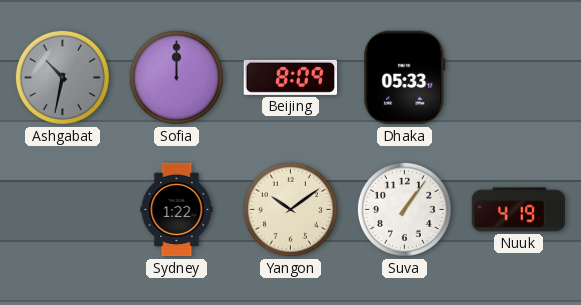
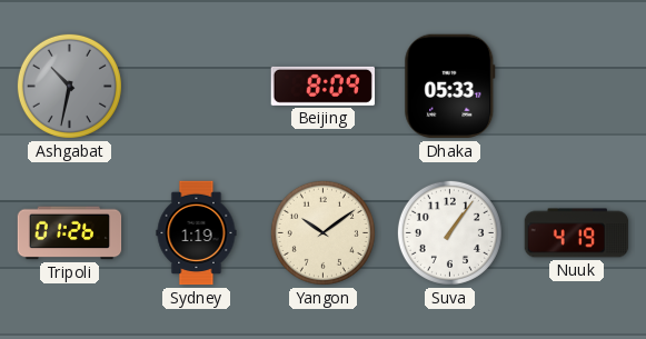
Sofia: 12:00 -> none
Tripoli: none -> 01:26
Sydney: 1:22 -> 1:19
